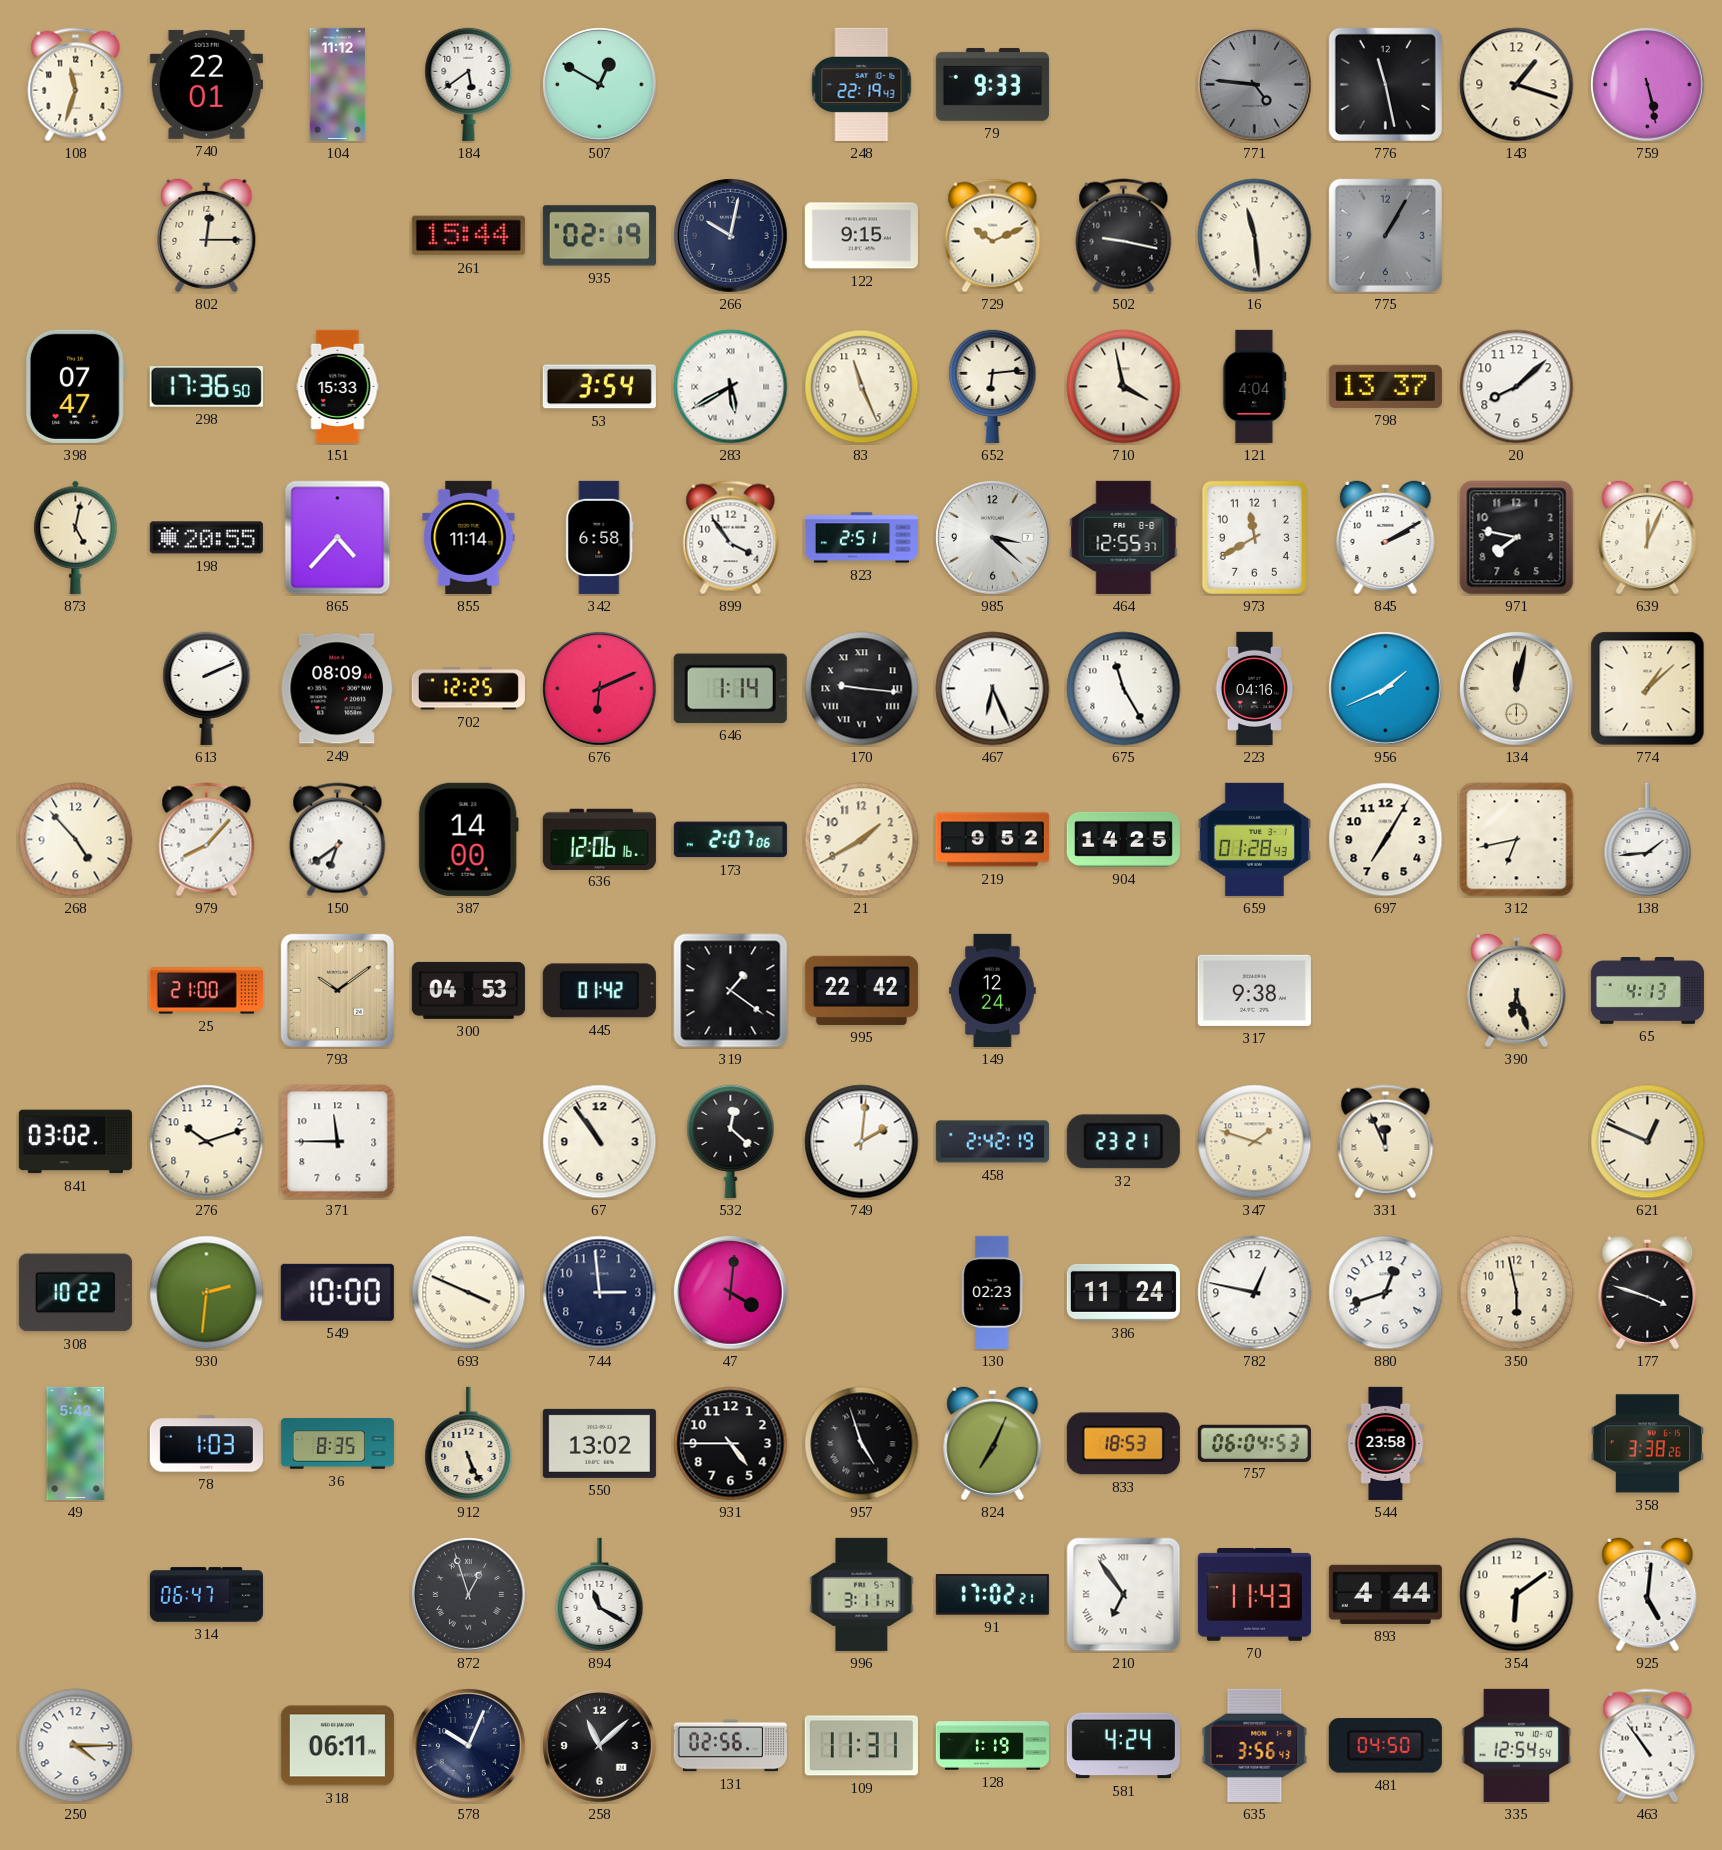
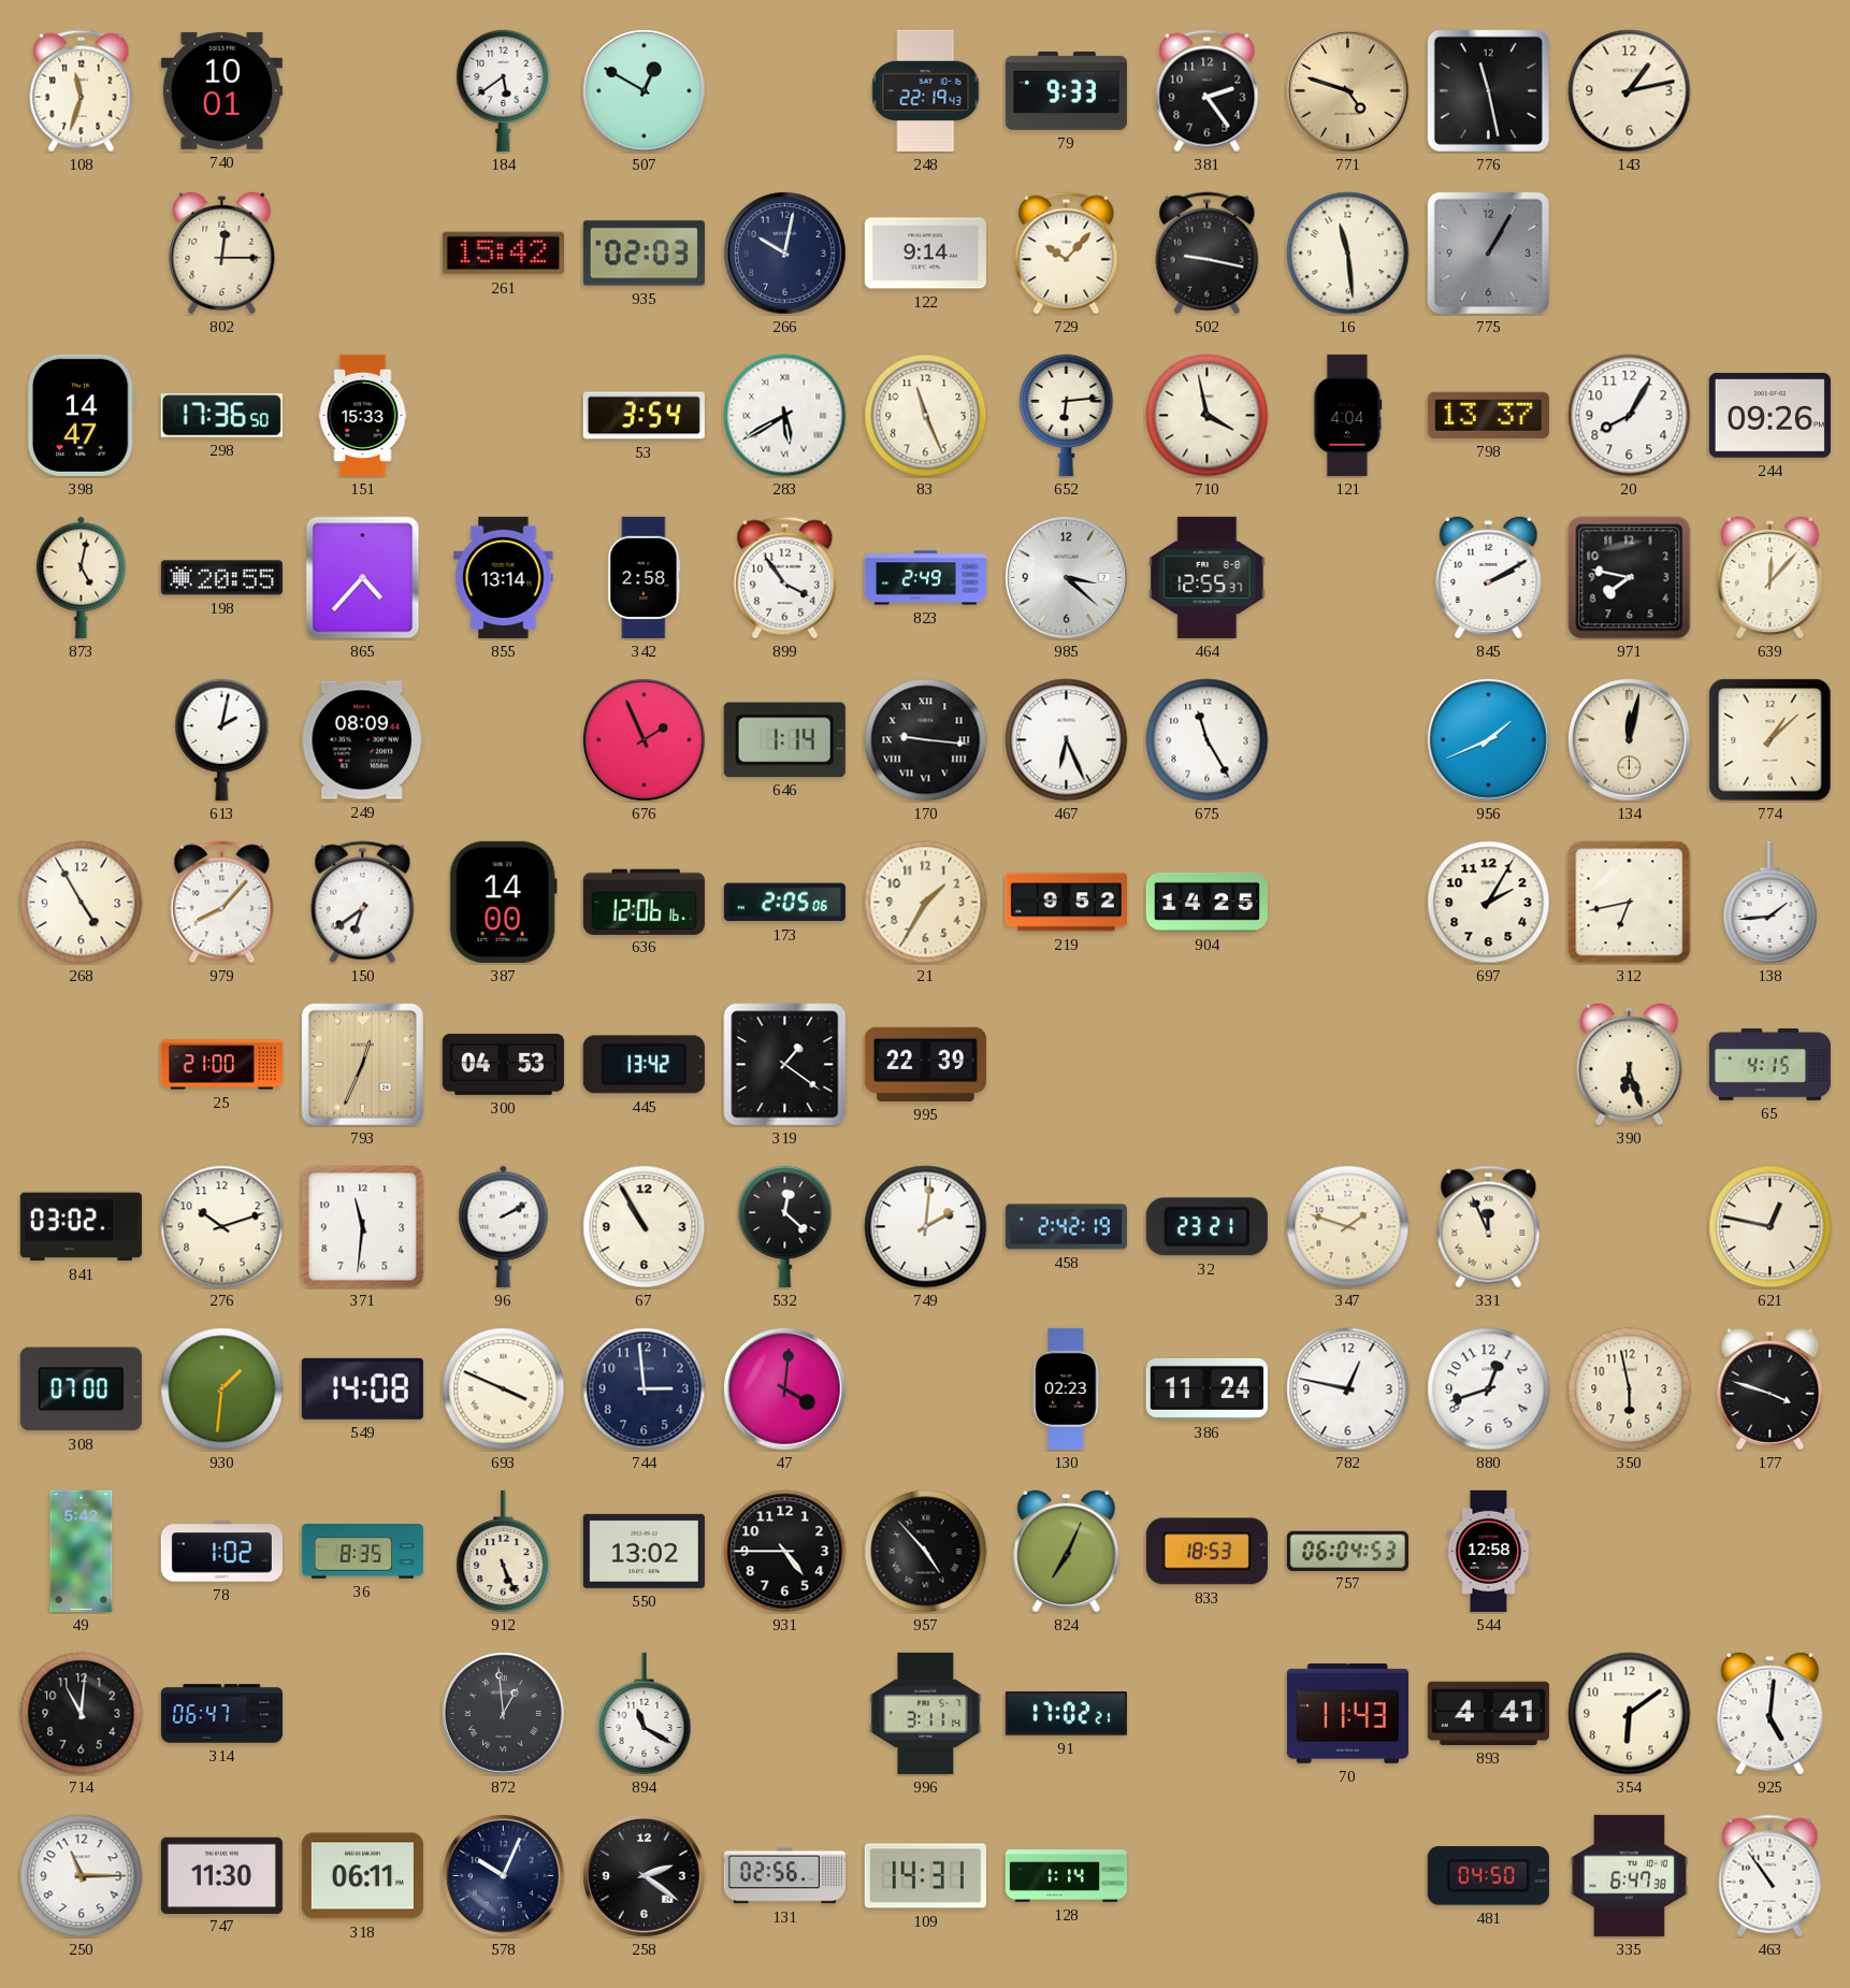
740: 22:01 -> 10:01
104: 11:12 -> none
381: none -> 2:24
771: 4:46 -> 4:48
771 dial: grey -> champagne
143: 1:18 -> 1:13
759: 5:28 -> none
261: 15:44 -> 15:42
935: 02:19 -> 02:03
122: 9:15 -> 9:14
729: 10:11 -> 10:07
398: 07:47 -> 14:47
20: 8:08 -> 8:05
244: none -> 09:26
855: 11:14 -> 13:14
342: 6:58 -> 2:58
823: 2:51 -> 2:49
973: 11:40 -> none
639: 12:04 -> 12:07
613: 2:11 -> 2:02
702: 12:25 -> none
676: 6:11 -> 1:56
223: 04:16 -> none
268: 4:53 -> 4:55
173: 2:07 -> 2:05
21: 1:40 -> 1:35
659: 01:28 -> none
697: 7:05 -> 2:05
793: 10:09 -> 12:34
445: 01:42 -> 13:42
995: 22:42 -> 22:39
149: 12:24 -> none
317: 9:38 -> none
65: 4:13 -> 4:15
371: 11:45 -> 11:31
96: none -> 2:10
67: 10:54 -> 10:55
621: 12:49 -> 12:47
308: 10:22 -> 07:00
930: 2:31 -> 1:31
549: 10:00 -> 14:08
78: 1:03 -> 1:02
957: 4:57 -> 4:53
544: 23:58 -> 12:58
358: 3:38 -> none
714: none -> 11:01
872: 12:57 -> 12:59
210: 6:54 -> none
893: 4:44 -> 4:41
250: 4:15 -> 11:15
747: none -> 11:30
258: 11:08 -> 2:21
109: 11:31 -> 14:31
128: 1:19 -> 1:14
581: 4:24 -> none
635: 3:56 -> none
335: 12:54 -> 6:47
